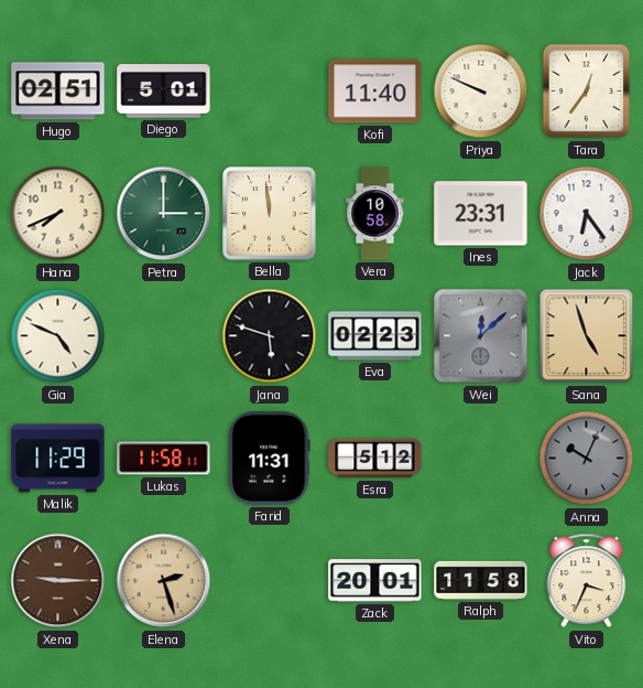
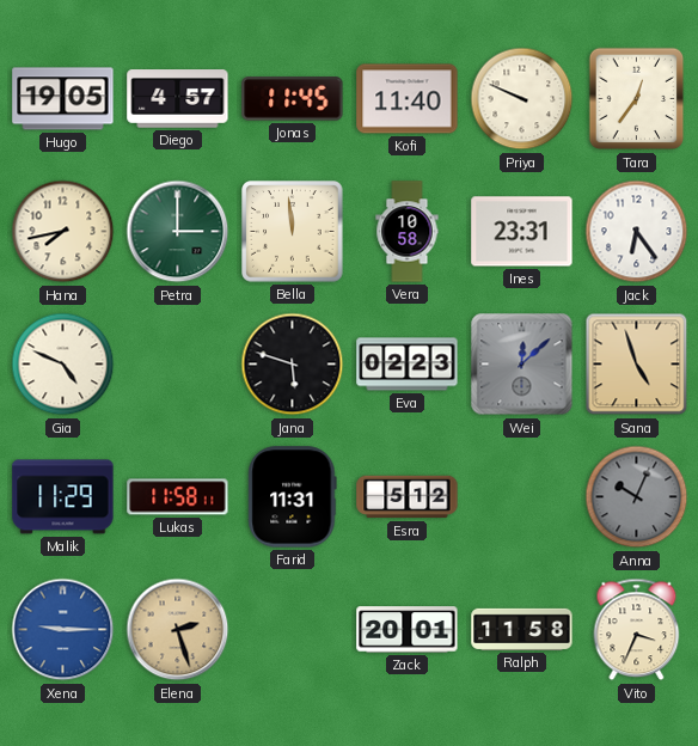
Hugo: 02:51 -> 19:05
Diego: 5:01 -> 4:57
Jonas: none -> 11:45
Hana: 7:41 -> 7:43
Xena dial: brown -> blue
